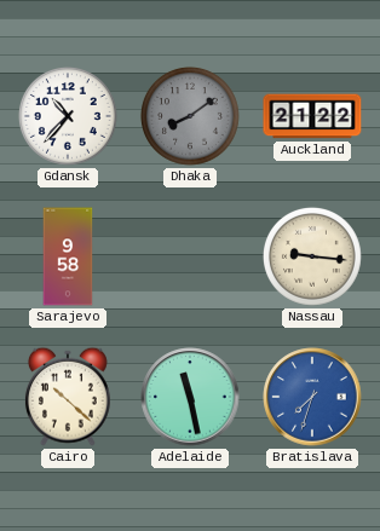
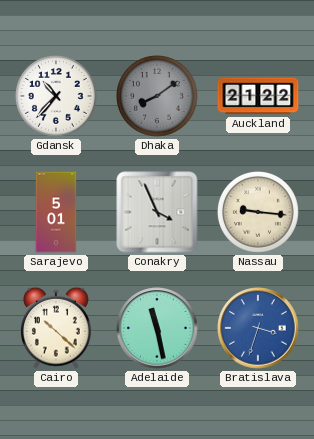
Sarajevo: 9:58 -> 5:01
Conakry: none -> 3:56
Bratislava: 7:33 -> 3:33
